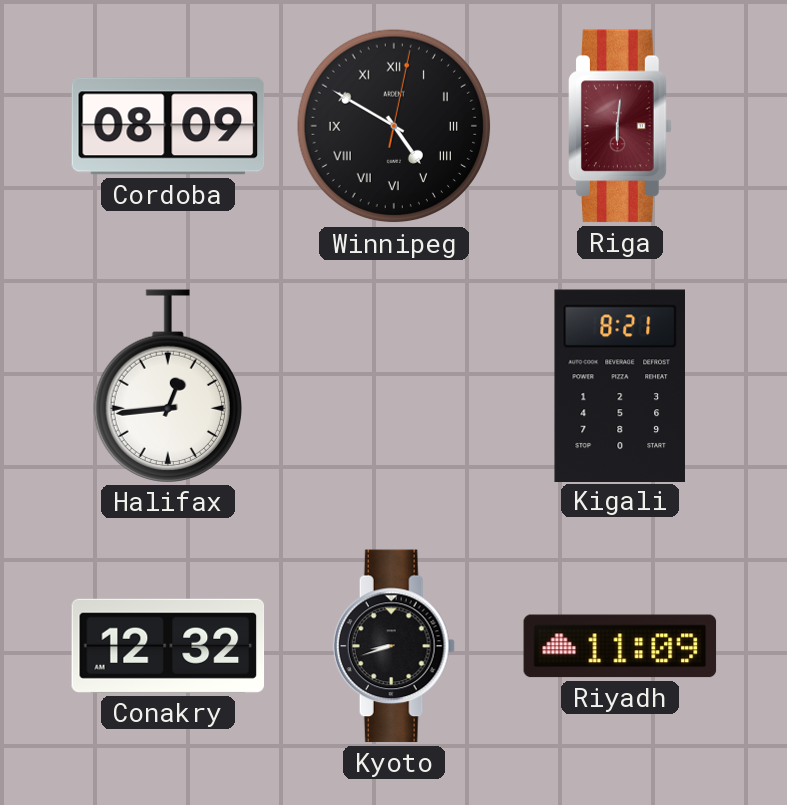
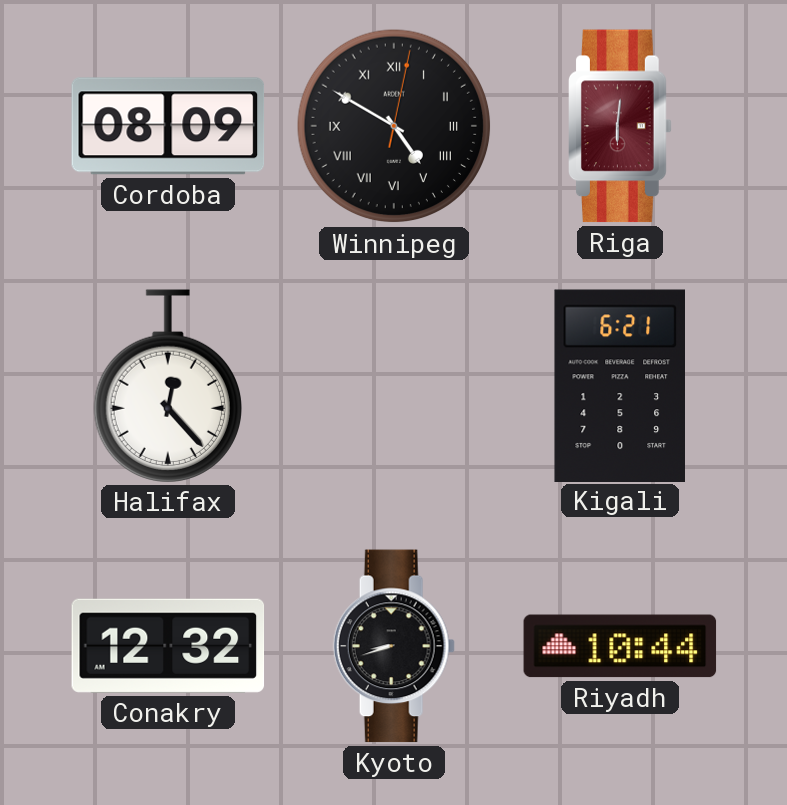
Halifax: 12:44 -> 12:23
Kigali: 8:21 -> 6:21
Riyadh: 11:09 -> 10:44
